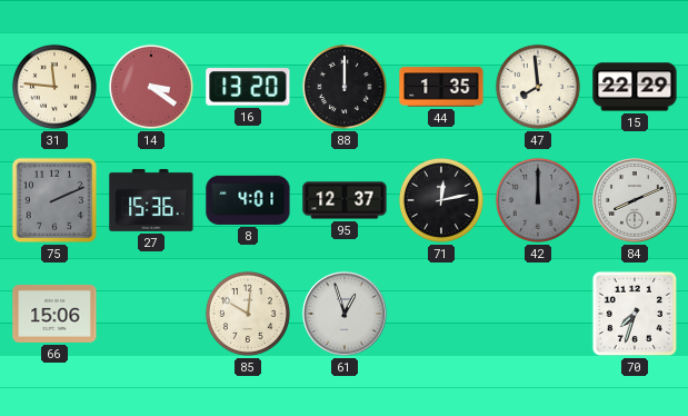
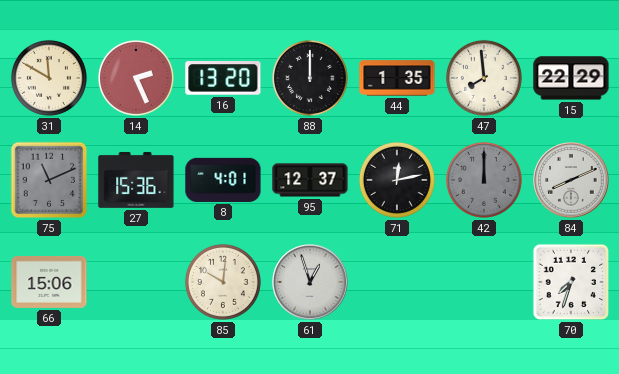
31: 11:46 -> 11:50
14: 3:21 -> 2:26
75: 2:11 -> 11:11
